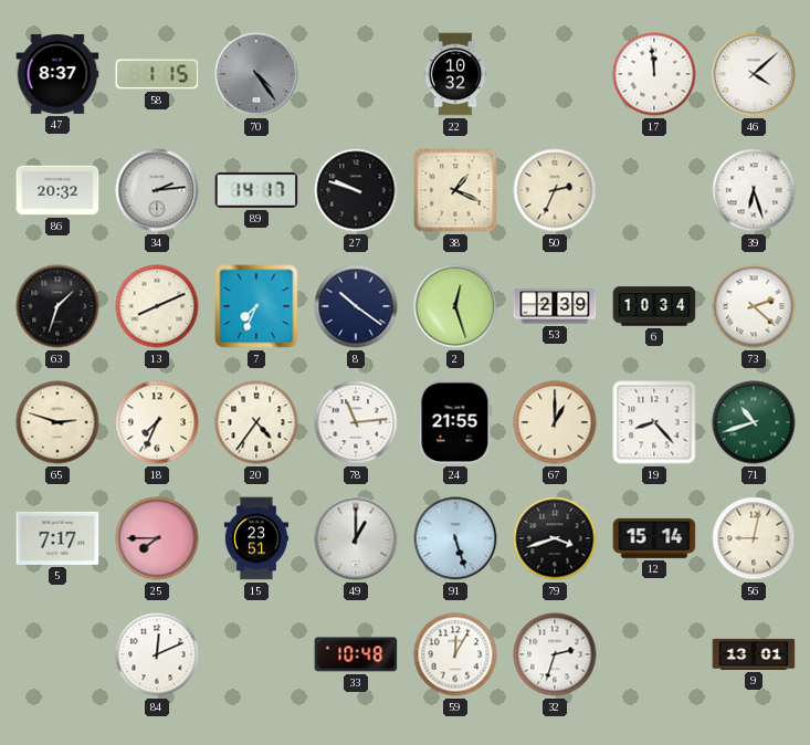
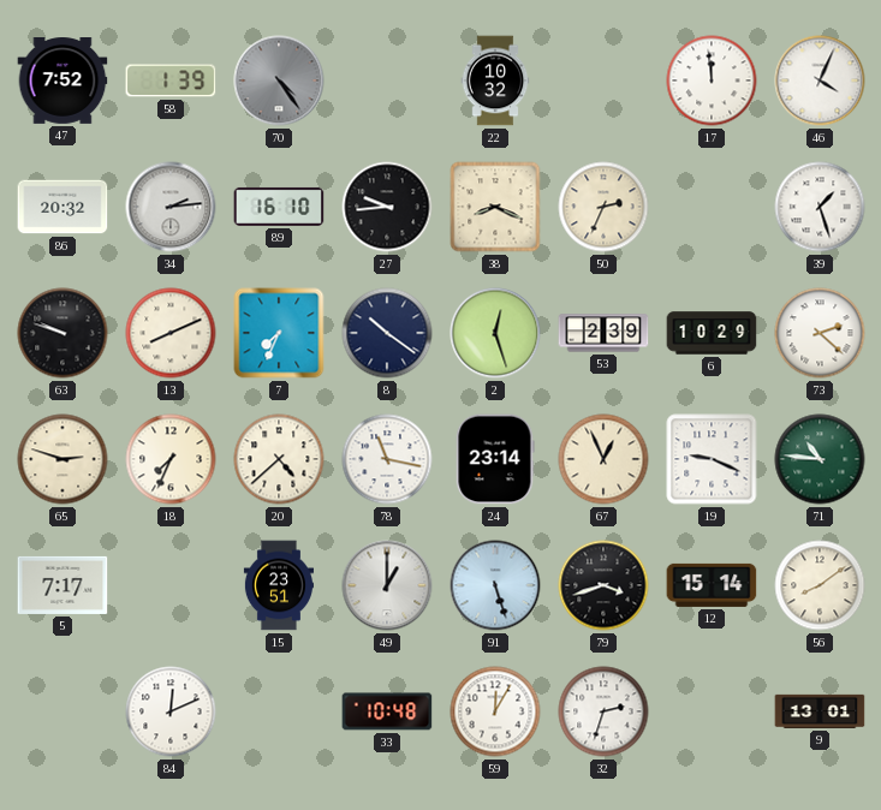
47: 8:37 -> 7:52
58: 1:15 -> 1:39
46: 4:08 -> 4:04
89: 14:17 -> 16:10
27: 9:48 -> 9:44
38: 1:19 -> 8:19
39: 6:27 -> 1:27
63: 1:33 -> 9:48
6: 10:34 -> 10:29
20: 4:36 -> 4:38
78: 11:14 -> 11:17
24: 21:55 -> 23:14
67: 1:00 -> 12:56
19: 8:23 -> 9:19
71: 10:42 -> 10:46
25: 7:45 -> none
56: 9:02 -> 8:09
